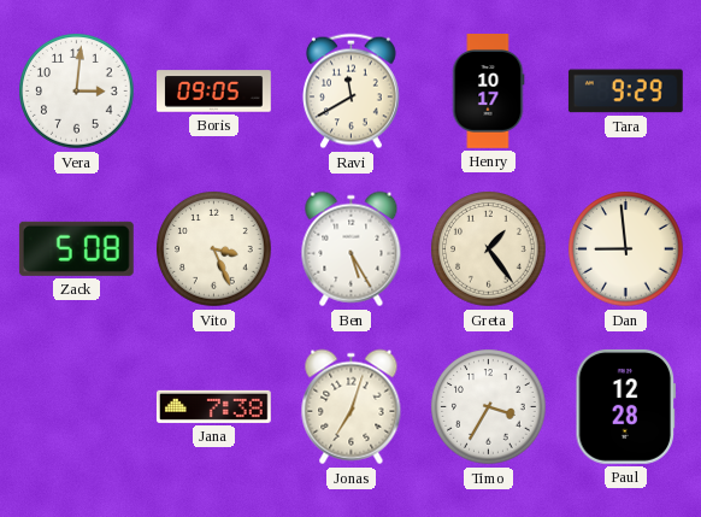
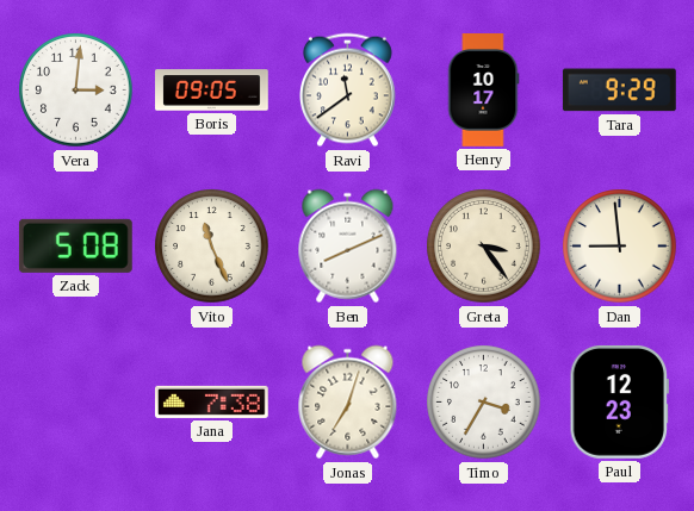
Ravi: 11:40 -> 11:39
Vito: 3:26 -> 11:26
Ben: 5:25 -> 8:11
Greta: 1:24 -> 3:24
Paul: 12:28 -> 12:23
